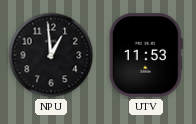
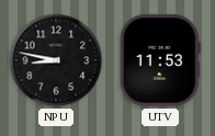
NPU: 12:59 -> 8:47
